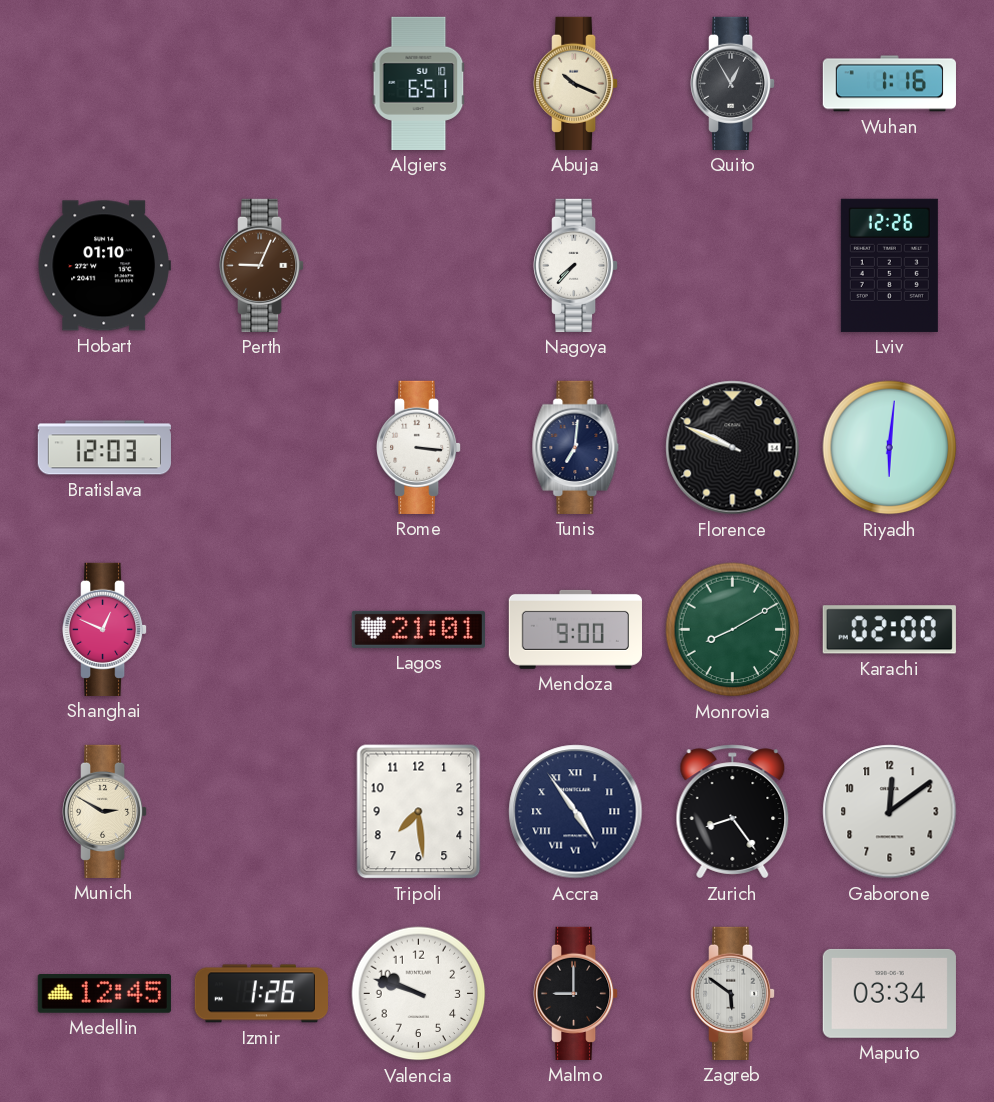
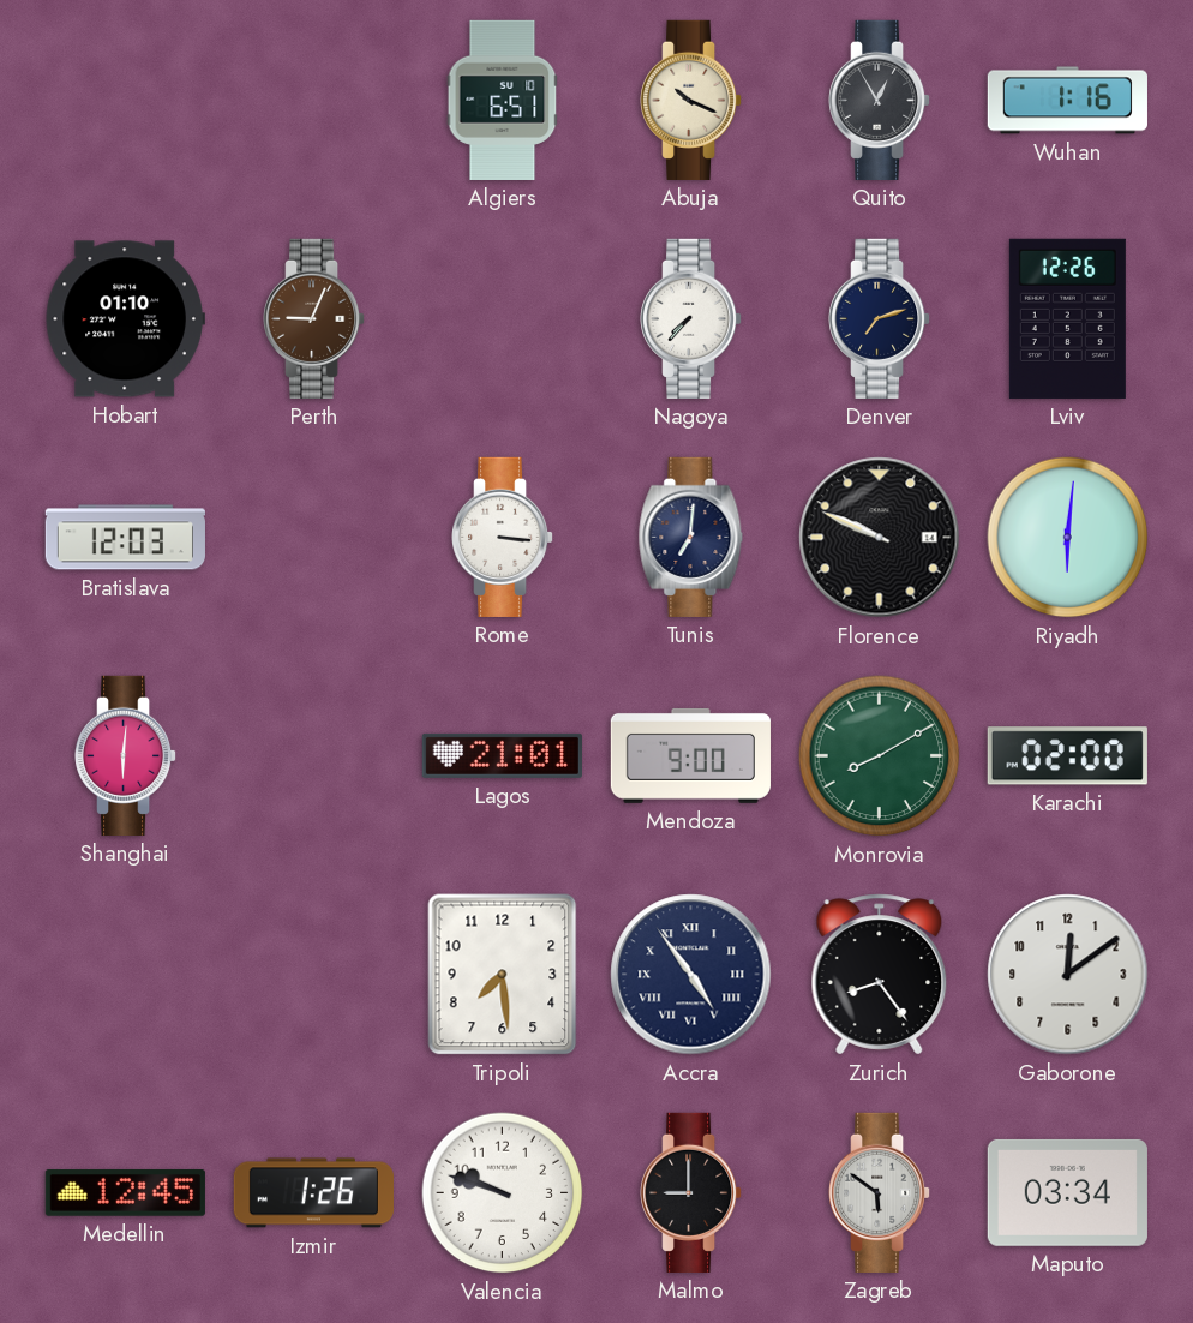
Denver: none -> 7:12
Shanghai: 12:49 -> 6:01
Munich: 2:50 -> none
